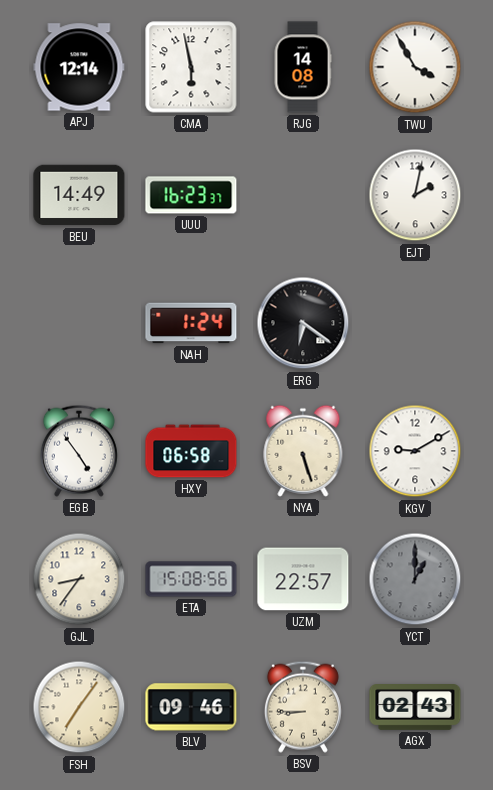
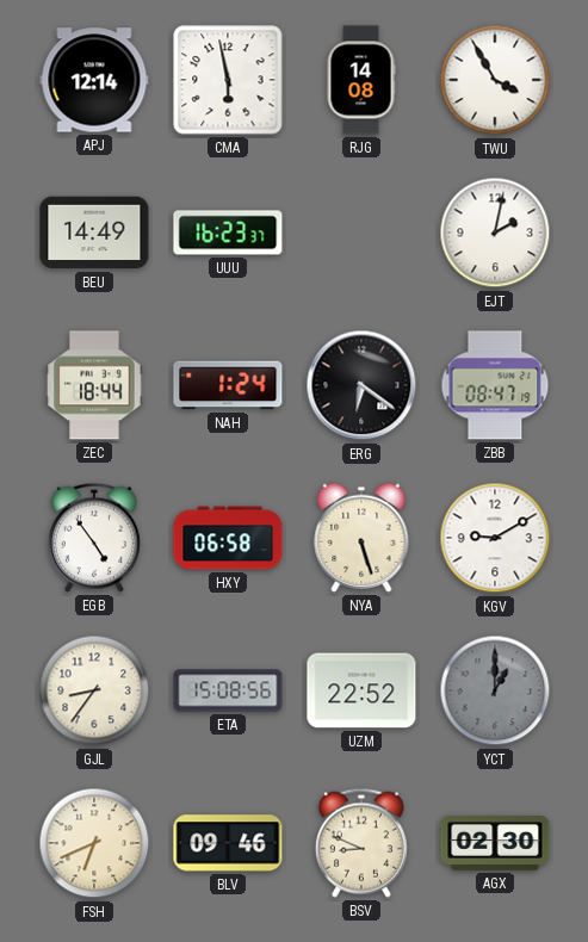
ZEC: none -> 18:44
ZBB: none -> 08:47
UZM: 22:57 -> 22:52
FSH: 7:06 -> 6:41
BSV: 8:45 -> 8:49
AGX: 02:43 -> 02:30
